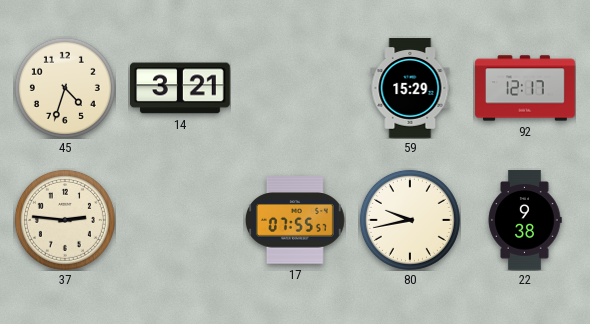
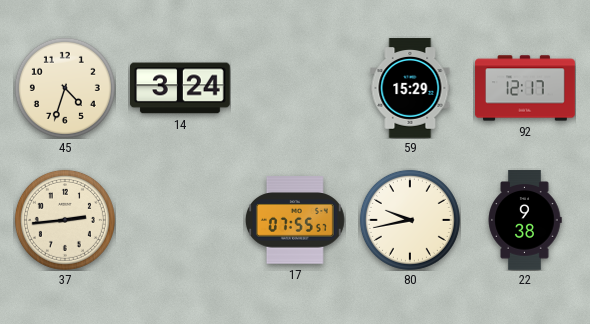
14: 3:21 -> 3:24
37: 2:46 -> 2:44
